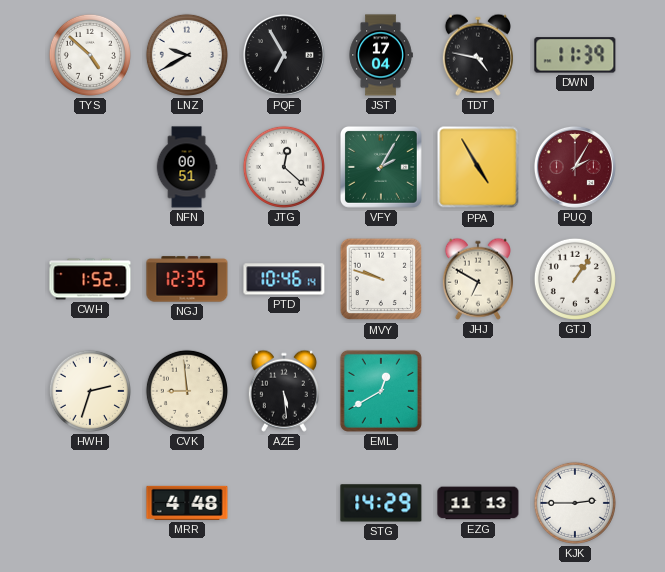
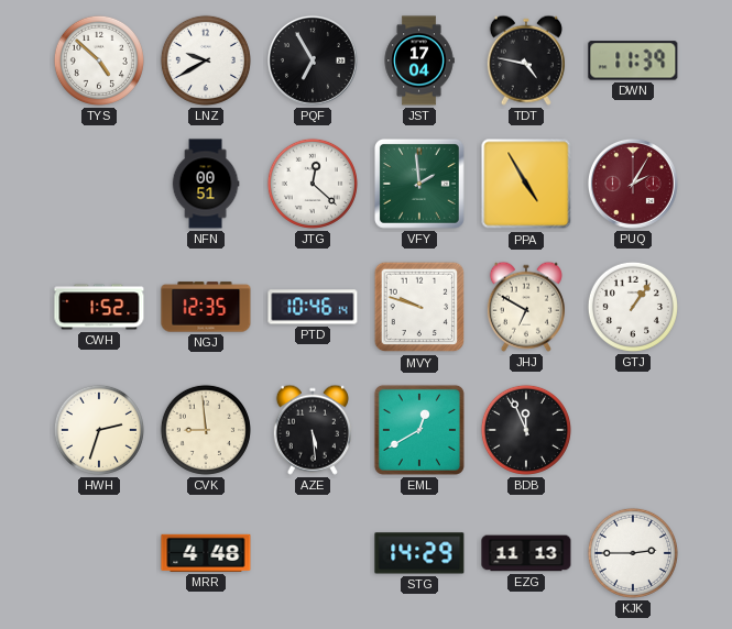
VFY: 2:05 -> 1:59
BDB: none -> 11:56
